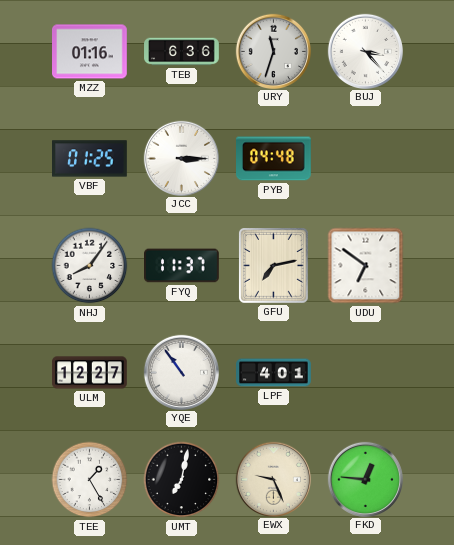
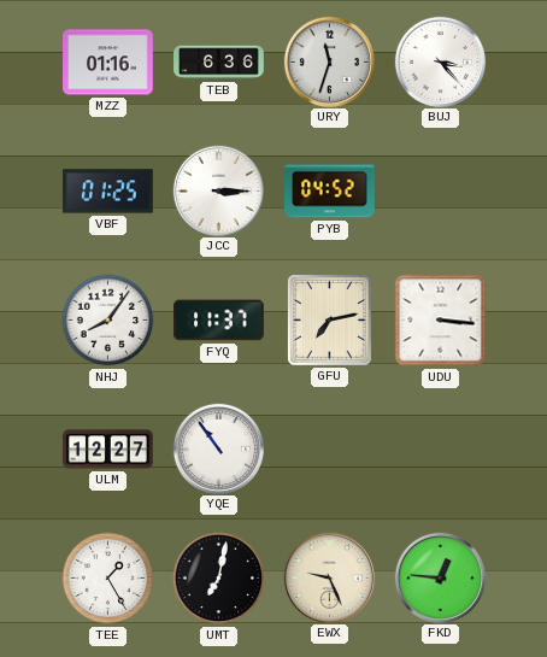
PYB: 04:48 -> 04:52
UDU: 6:51 -> 3:16
LPF: 4:01 -> none
